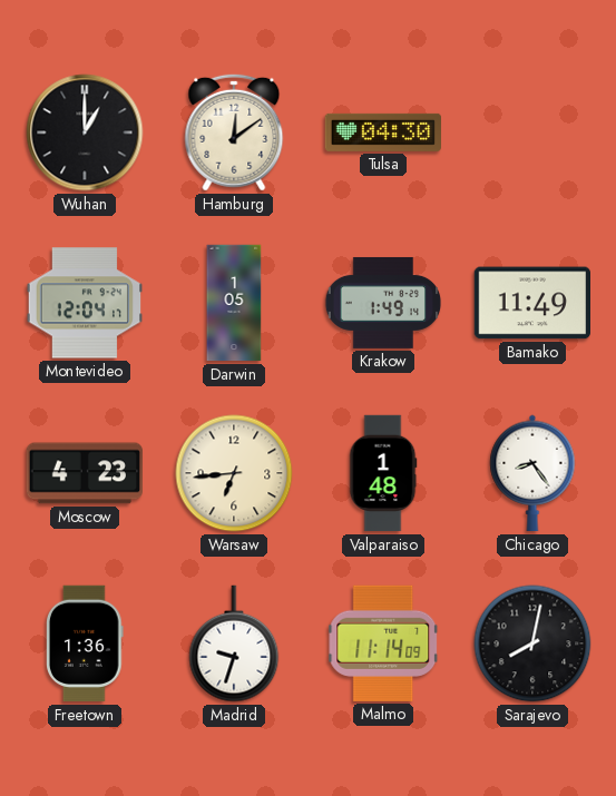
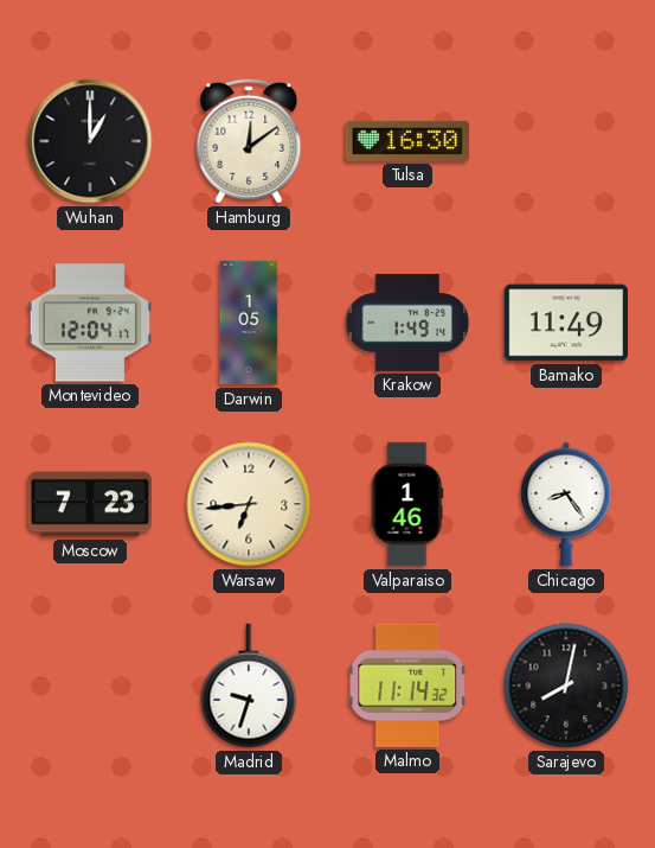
Tulsa: 04:30 -> 16:30
Moscow: 4:23 -> 7:23
Valparaiso: 1:48 -> 1:46
Freetown: 1:36 -> none
Malmo: 11:14:09 -> 11:14:32
